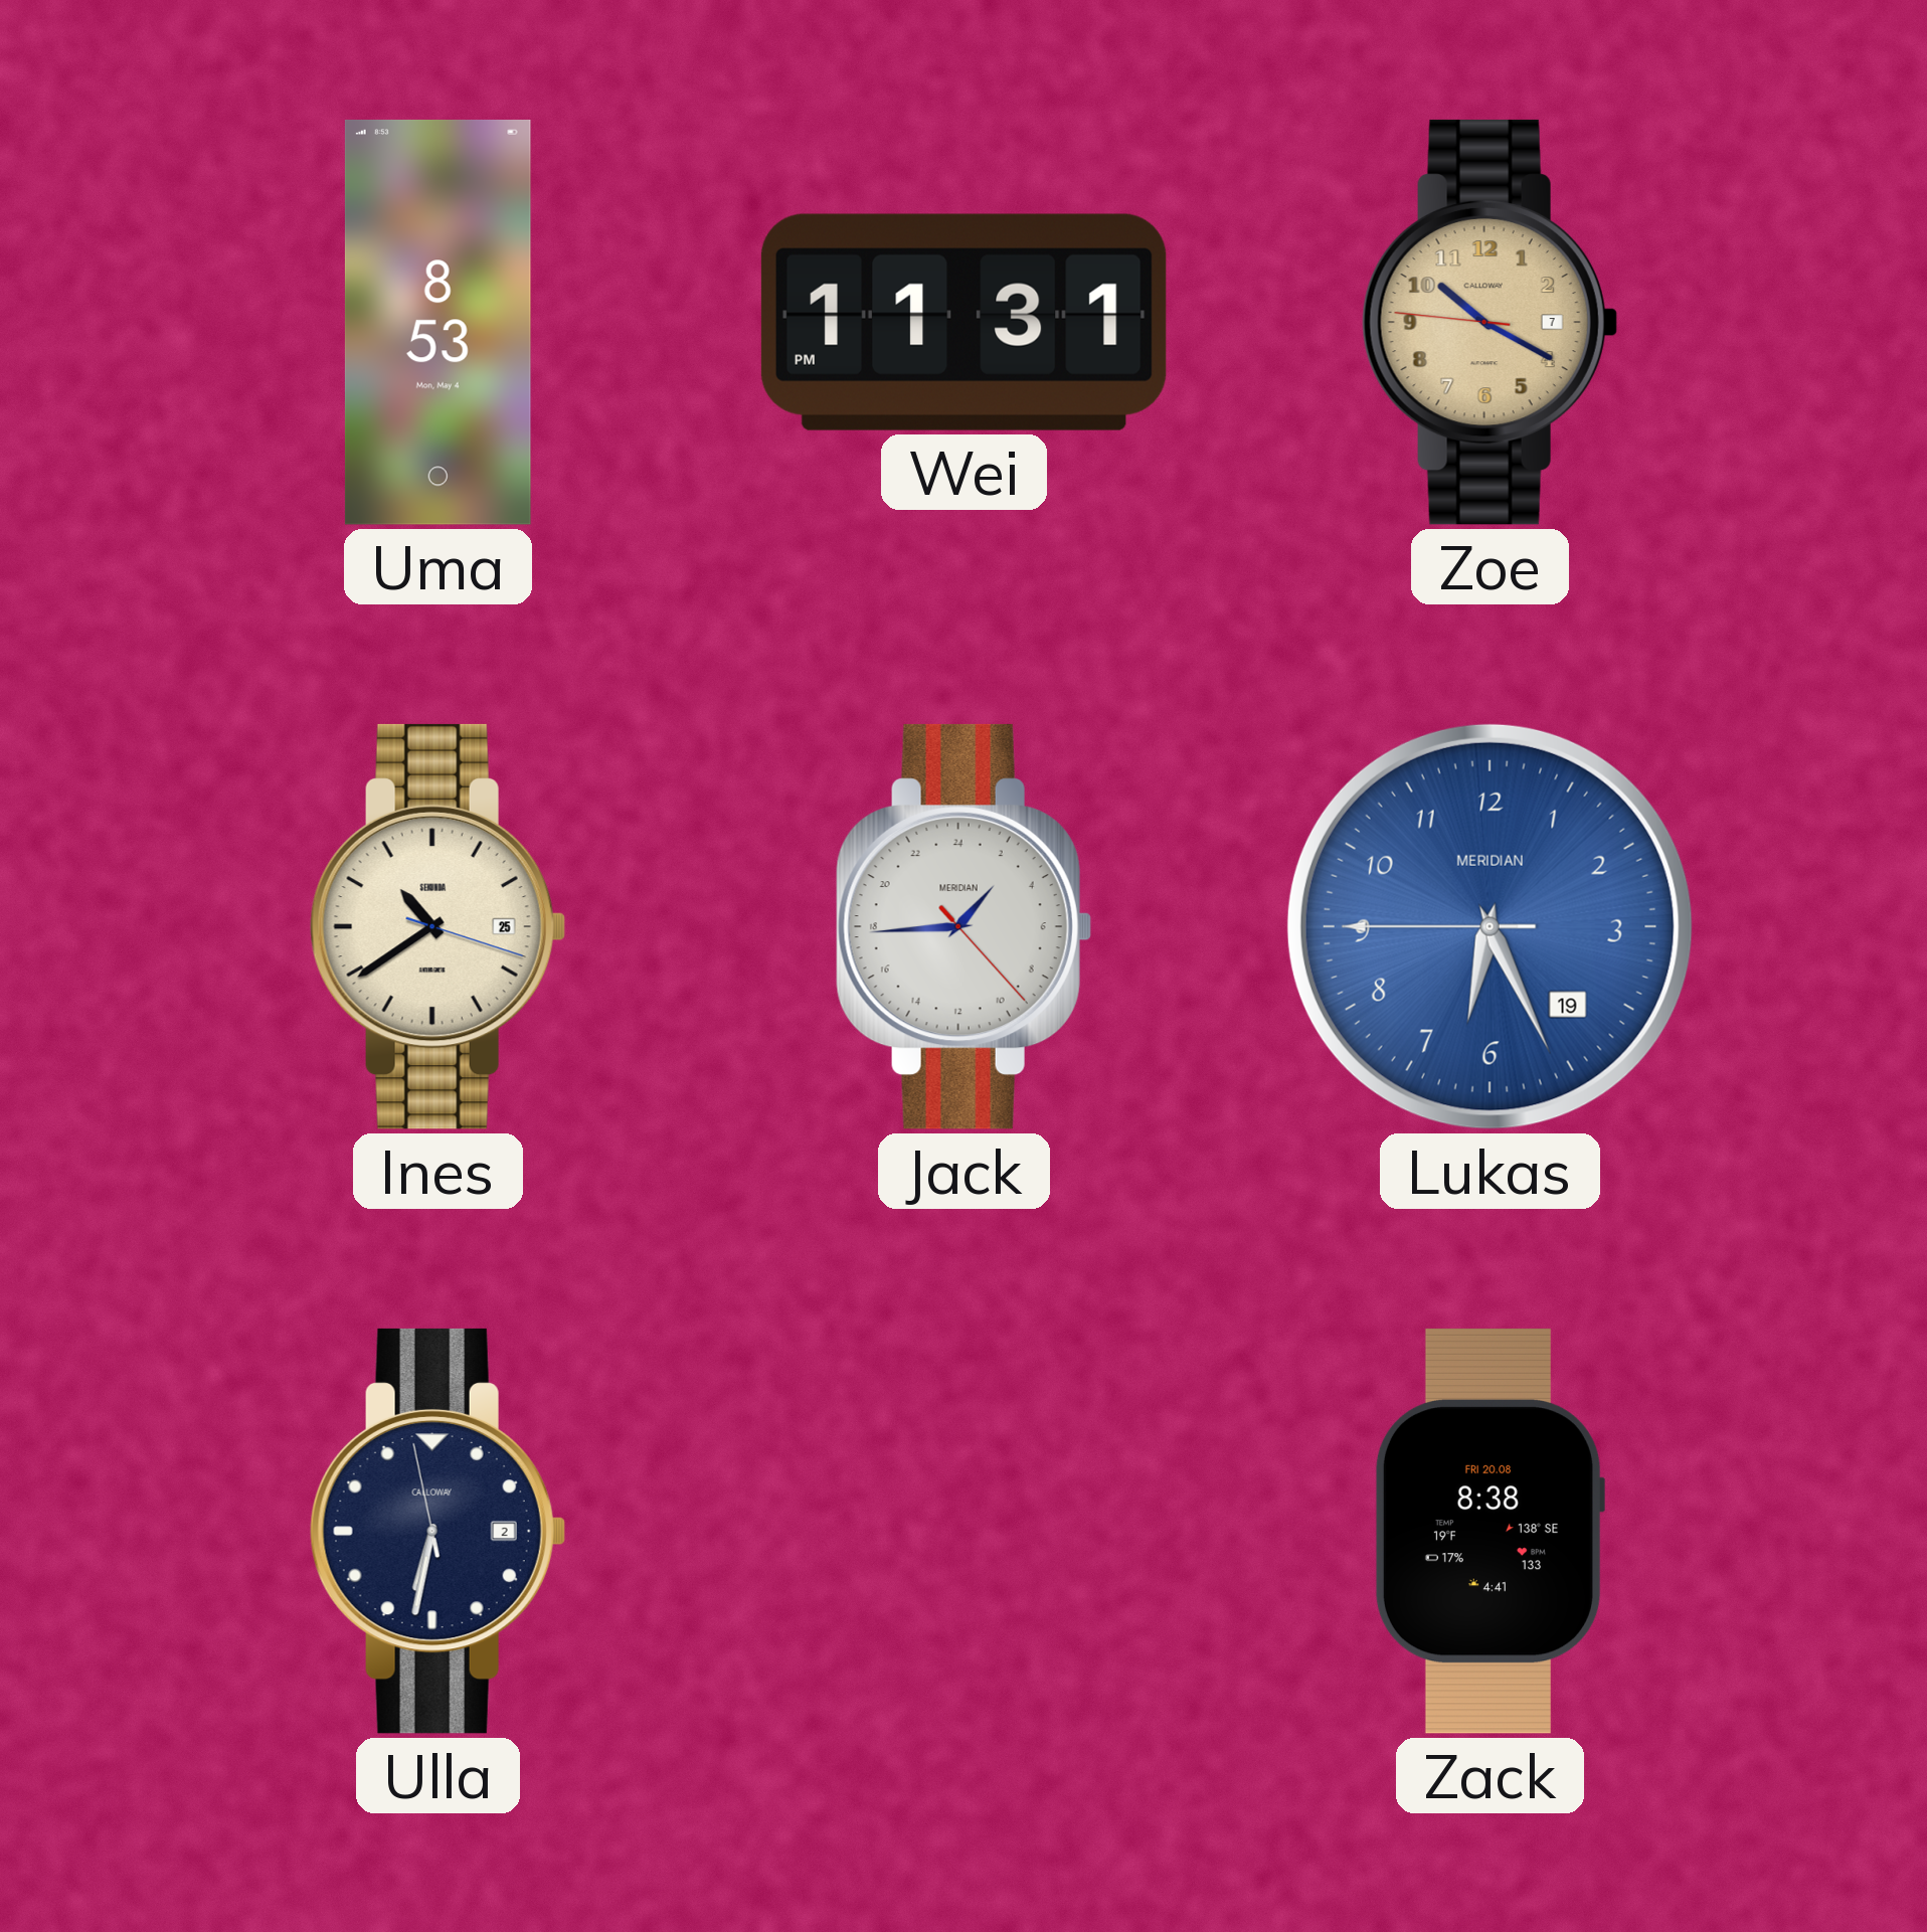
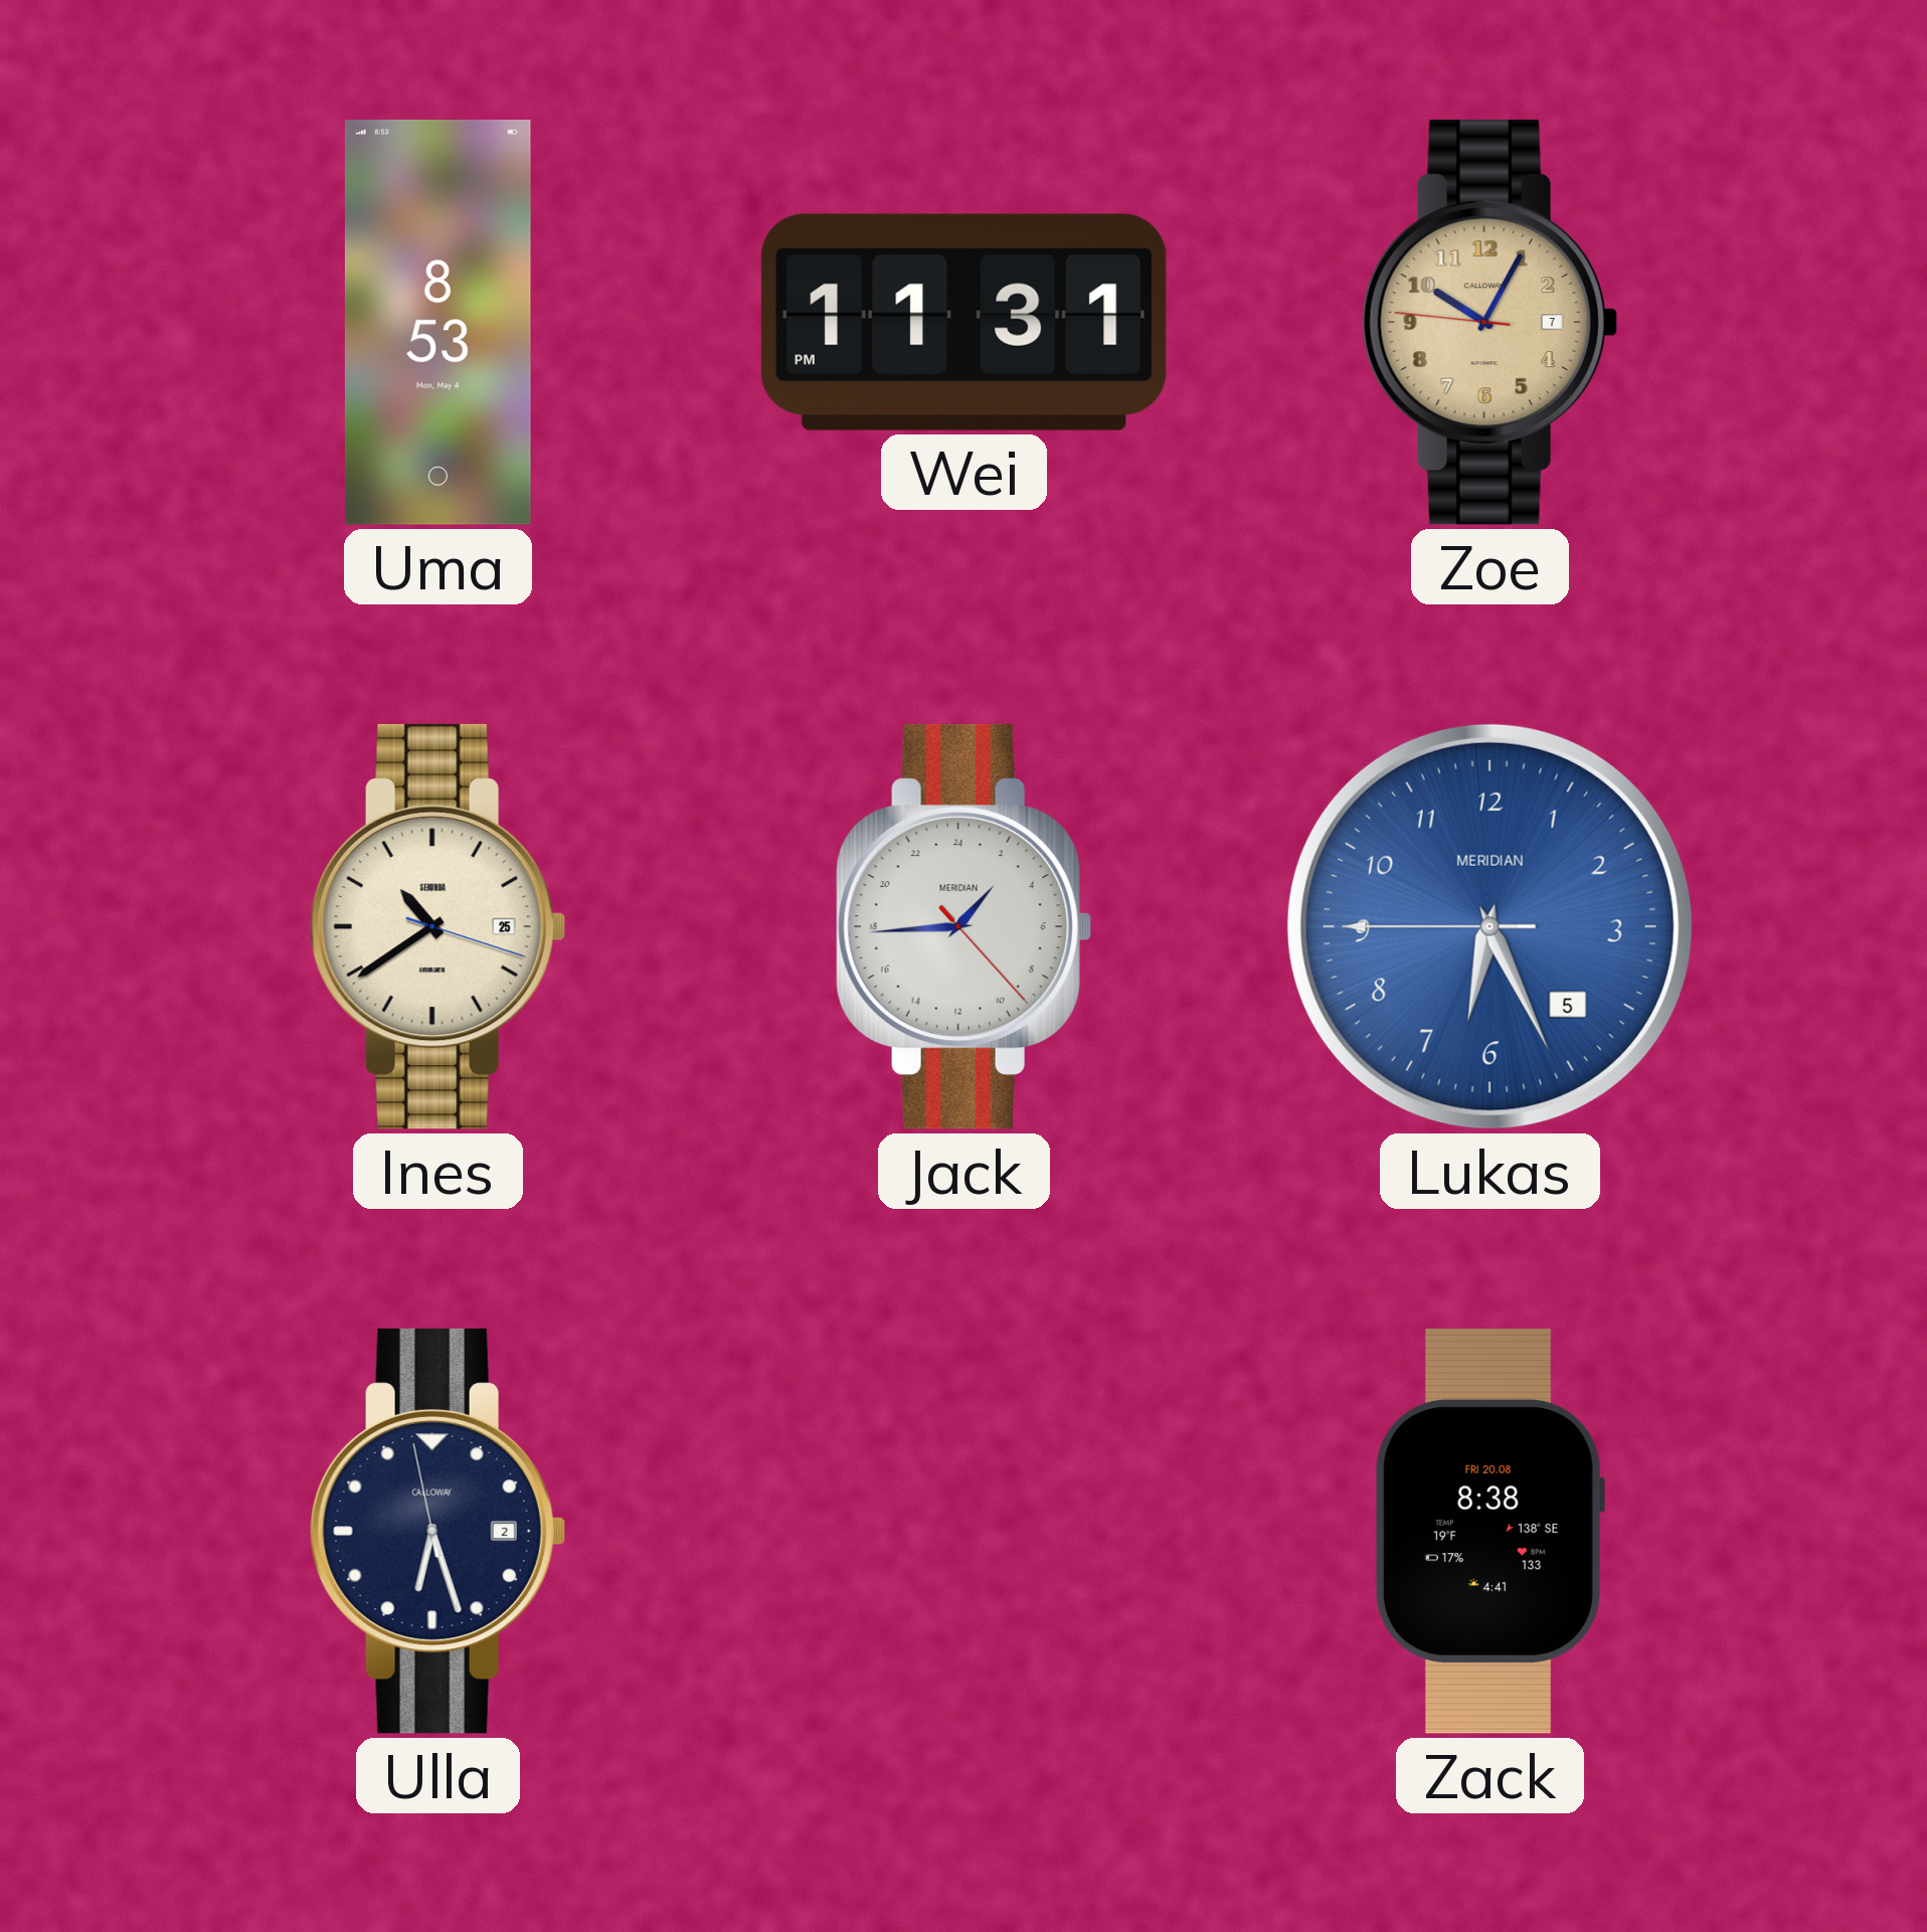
Zoe: 10:19 -> 10:04
Lukas date: 19 -> 5
Ulla: 6:31 -> 6:26
